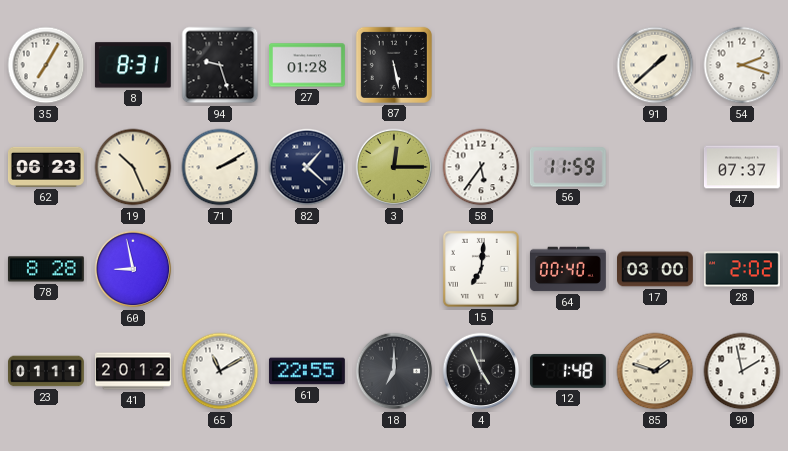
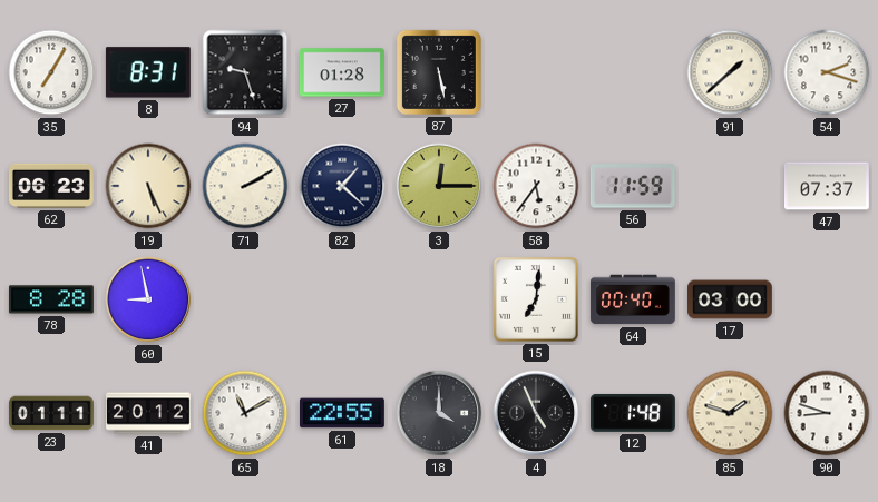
19: 10:26 -> 5:26
28: 2:02 -> none
18: 7:00 -> 4:00
90: 1:58 -> 8:48
